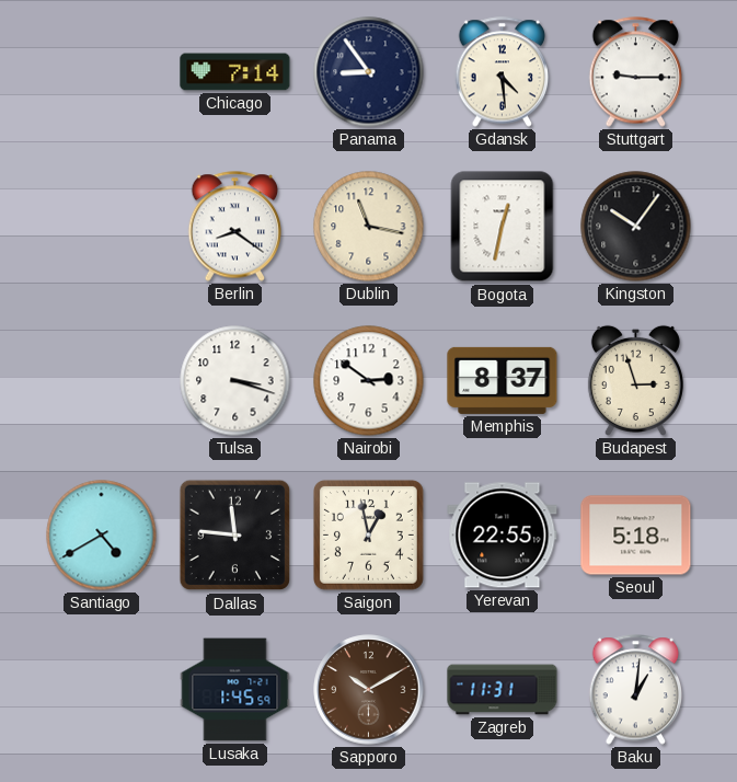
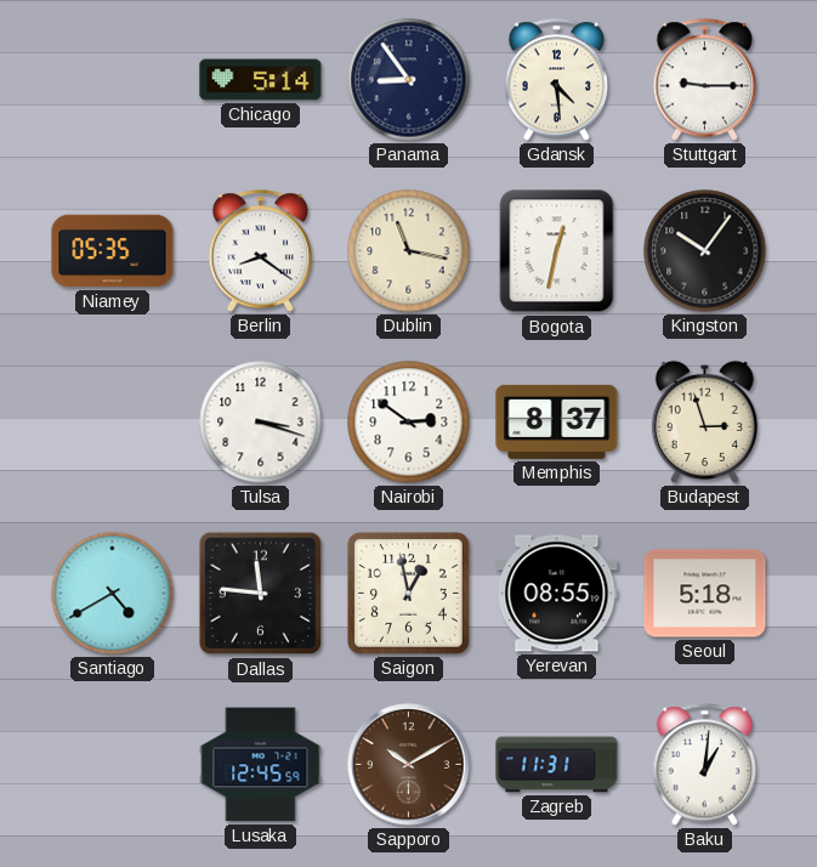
Chicago: 7:14 -> 5:14
Niamey: none -> 05:35
Yerevan: 22:55 -> 08:55
Lusaka: 1:45 -> 12:45
